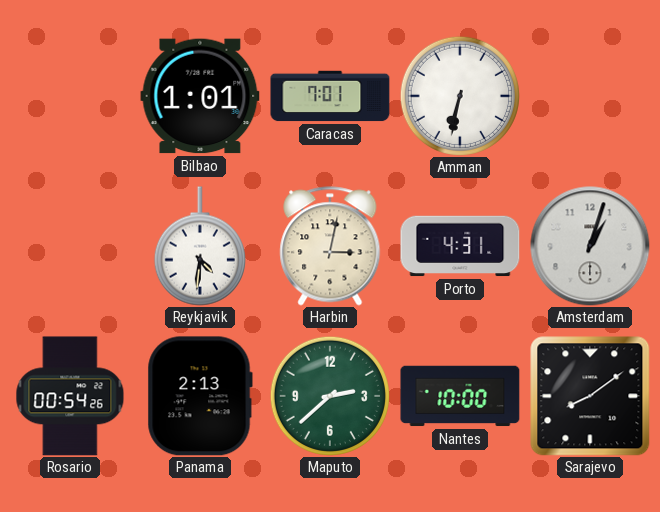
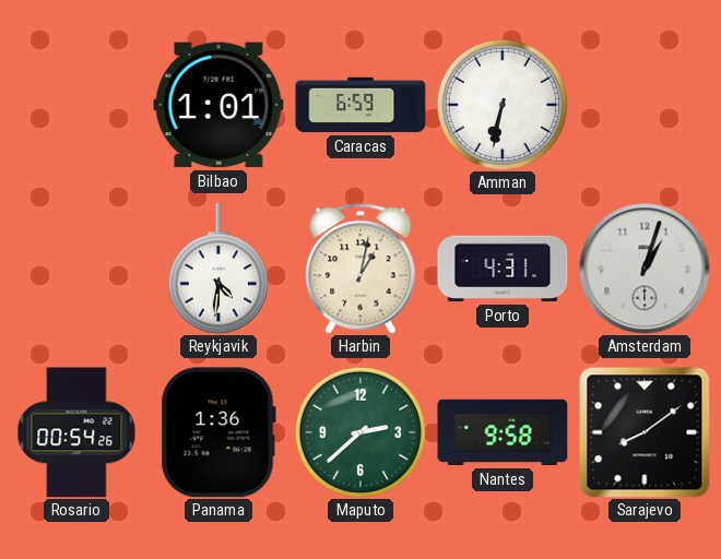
Caracas: 7:01 -> 6:59
Harbin: 3:02 -> 1:02
Panama: 2:13 -> 1:36
Nantes: 10:00 -> 9:58
